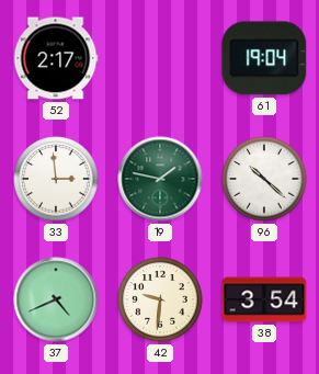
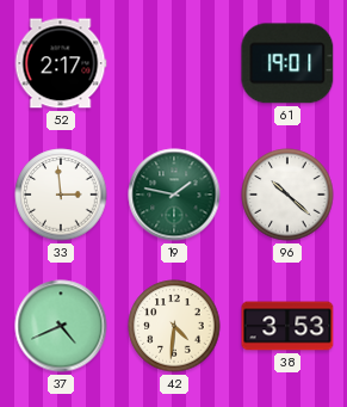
61: 19:04 -> 19:01
42: 9:31 -> 4:31
38: 3:54 -> 3:53
